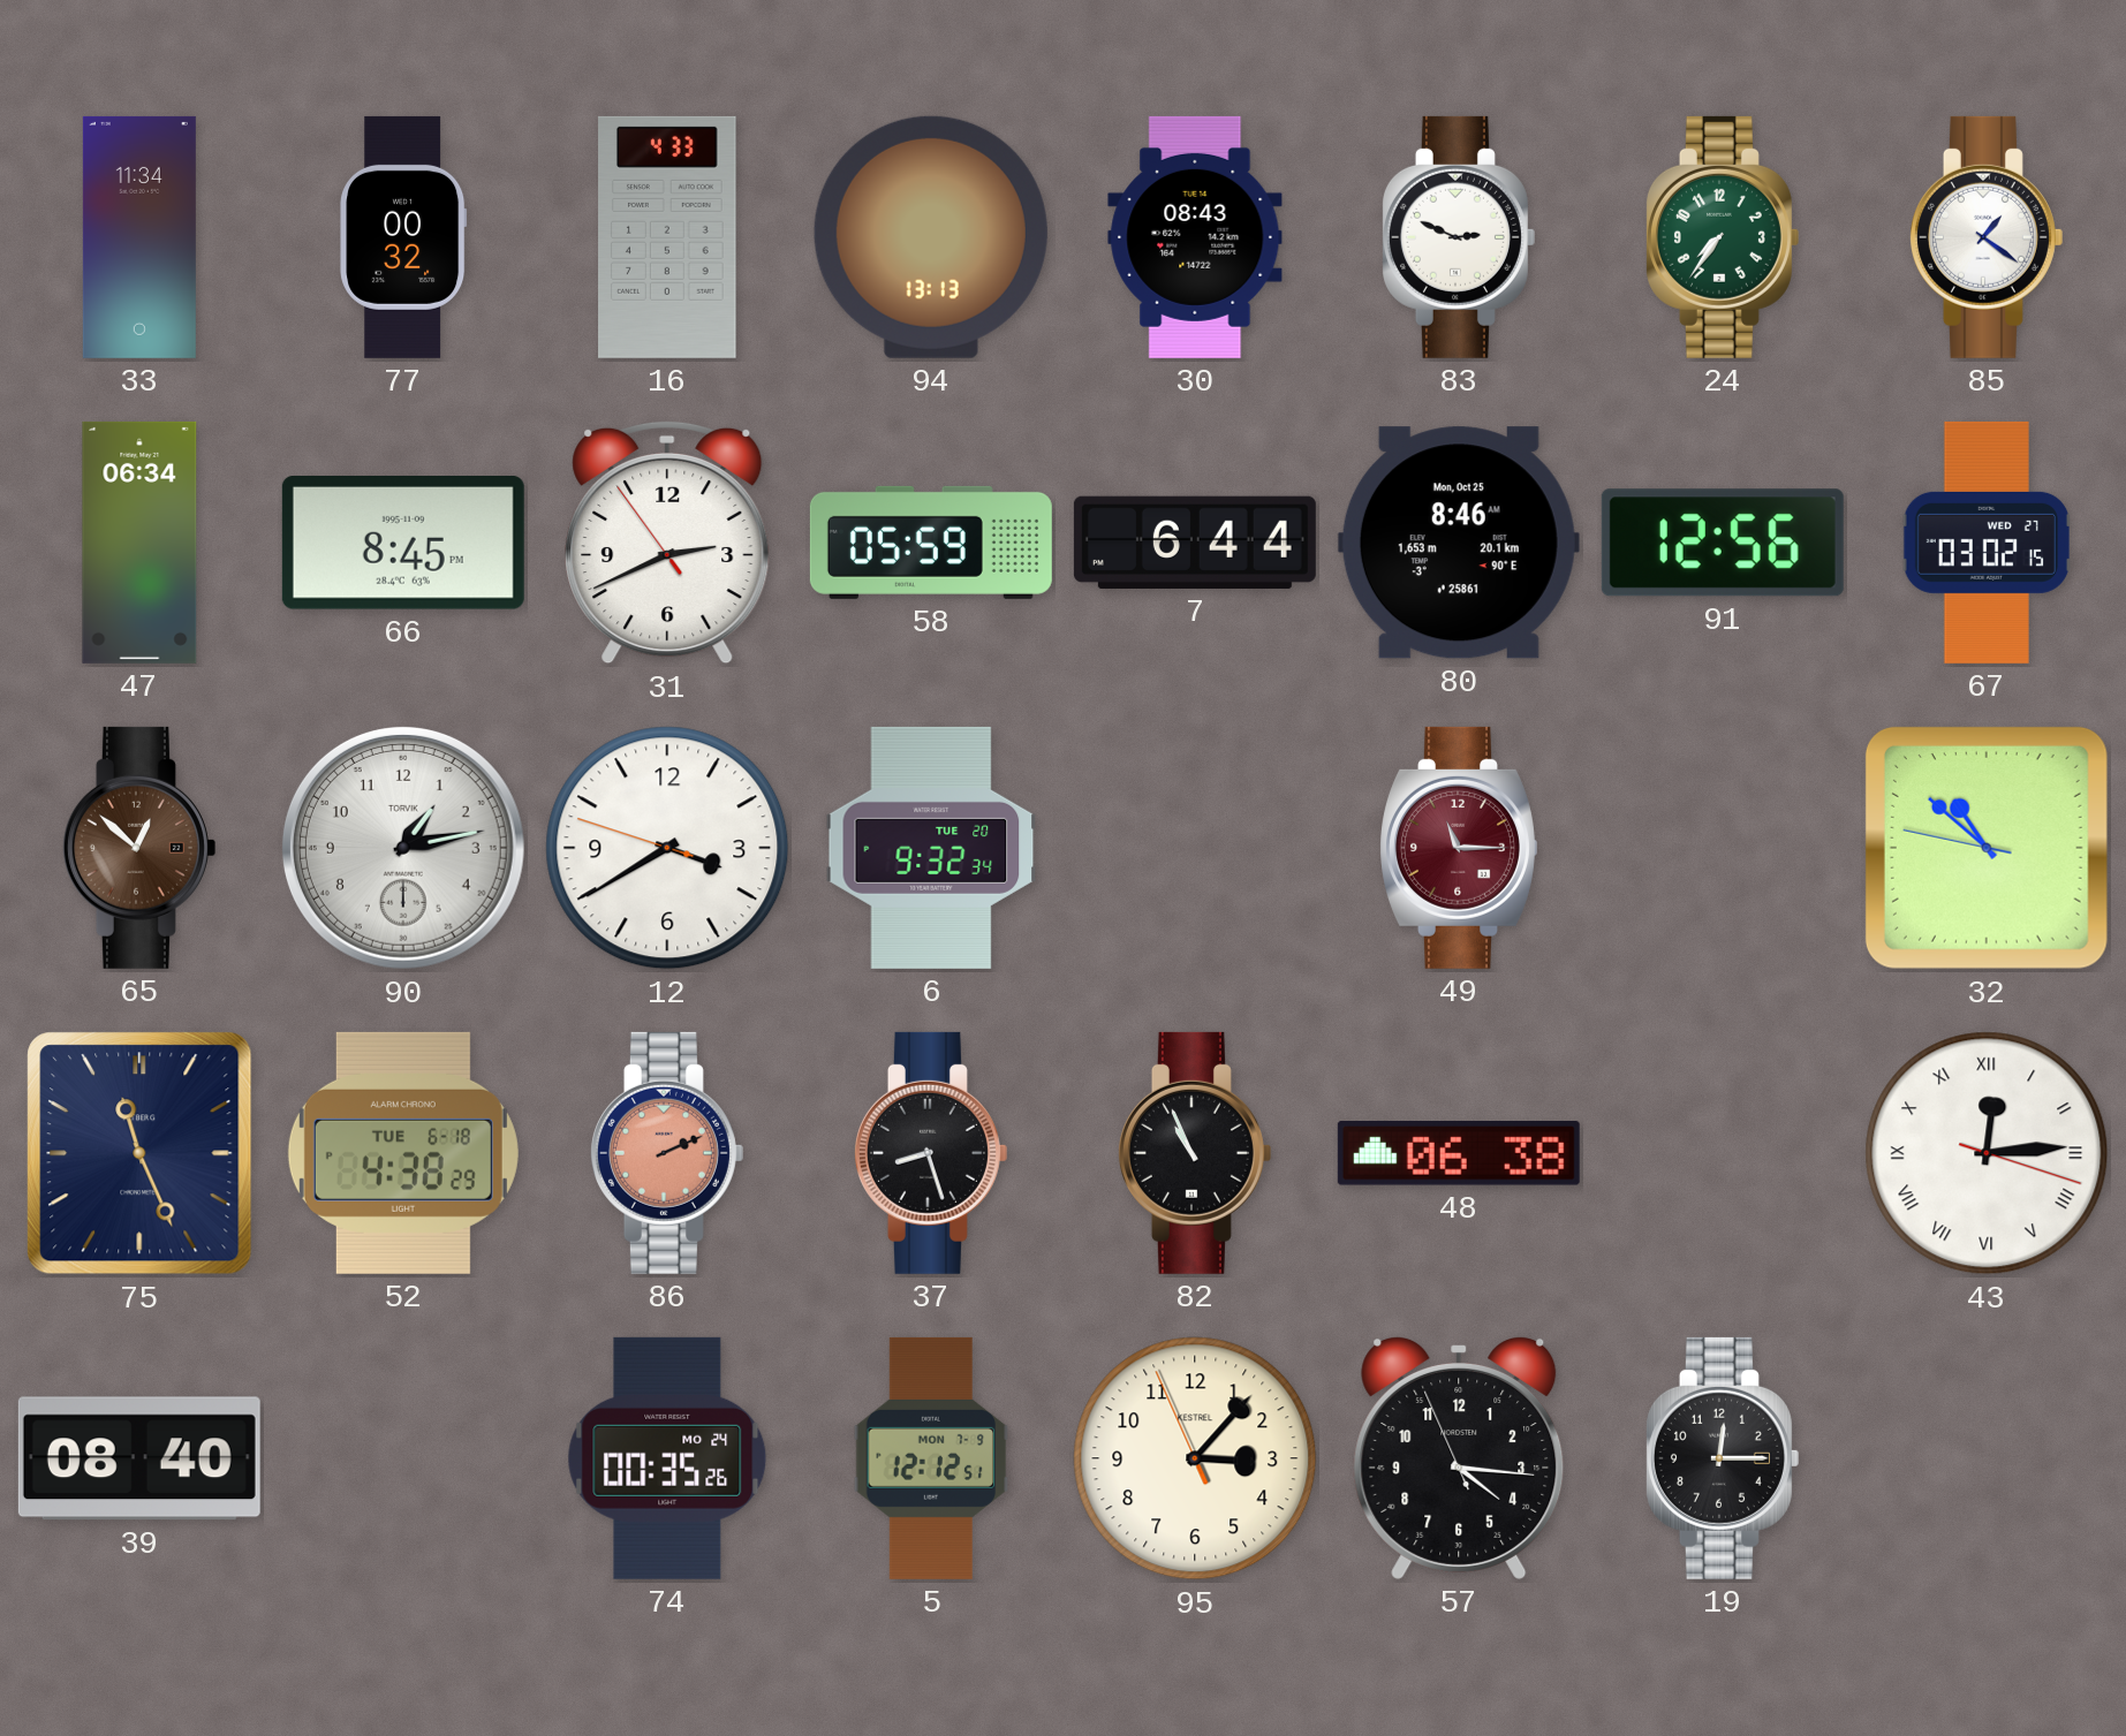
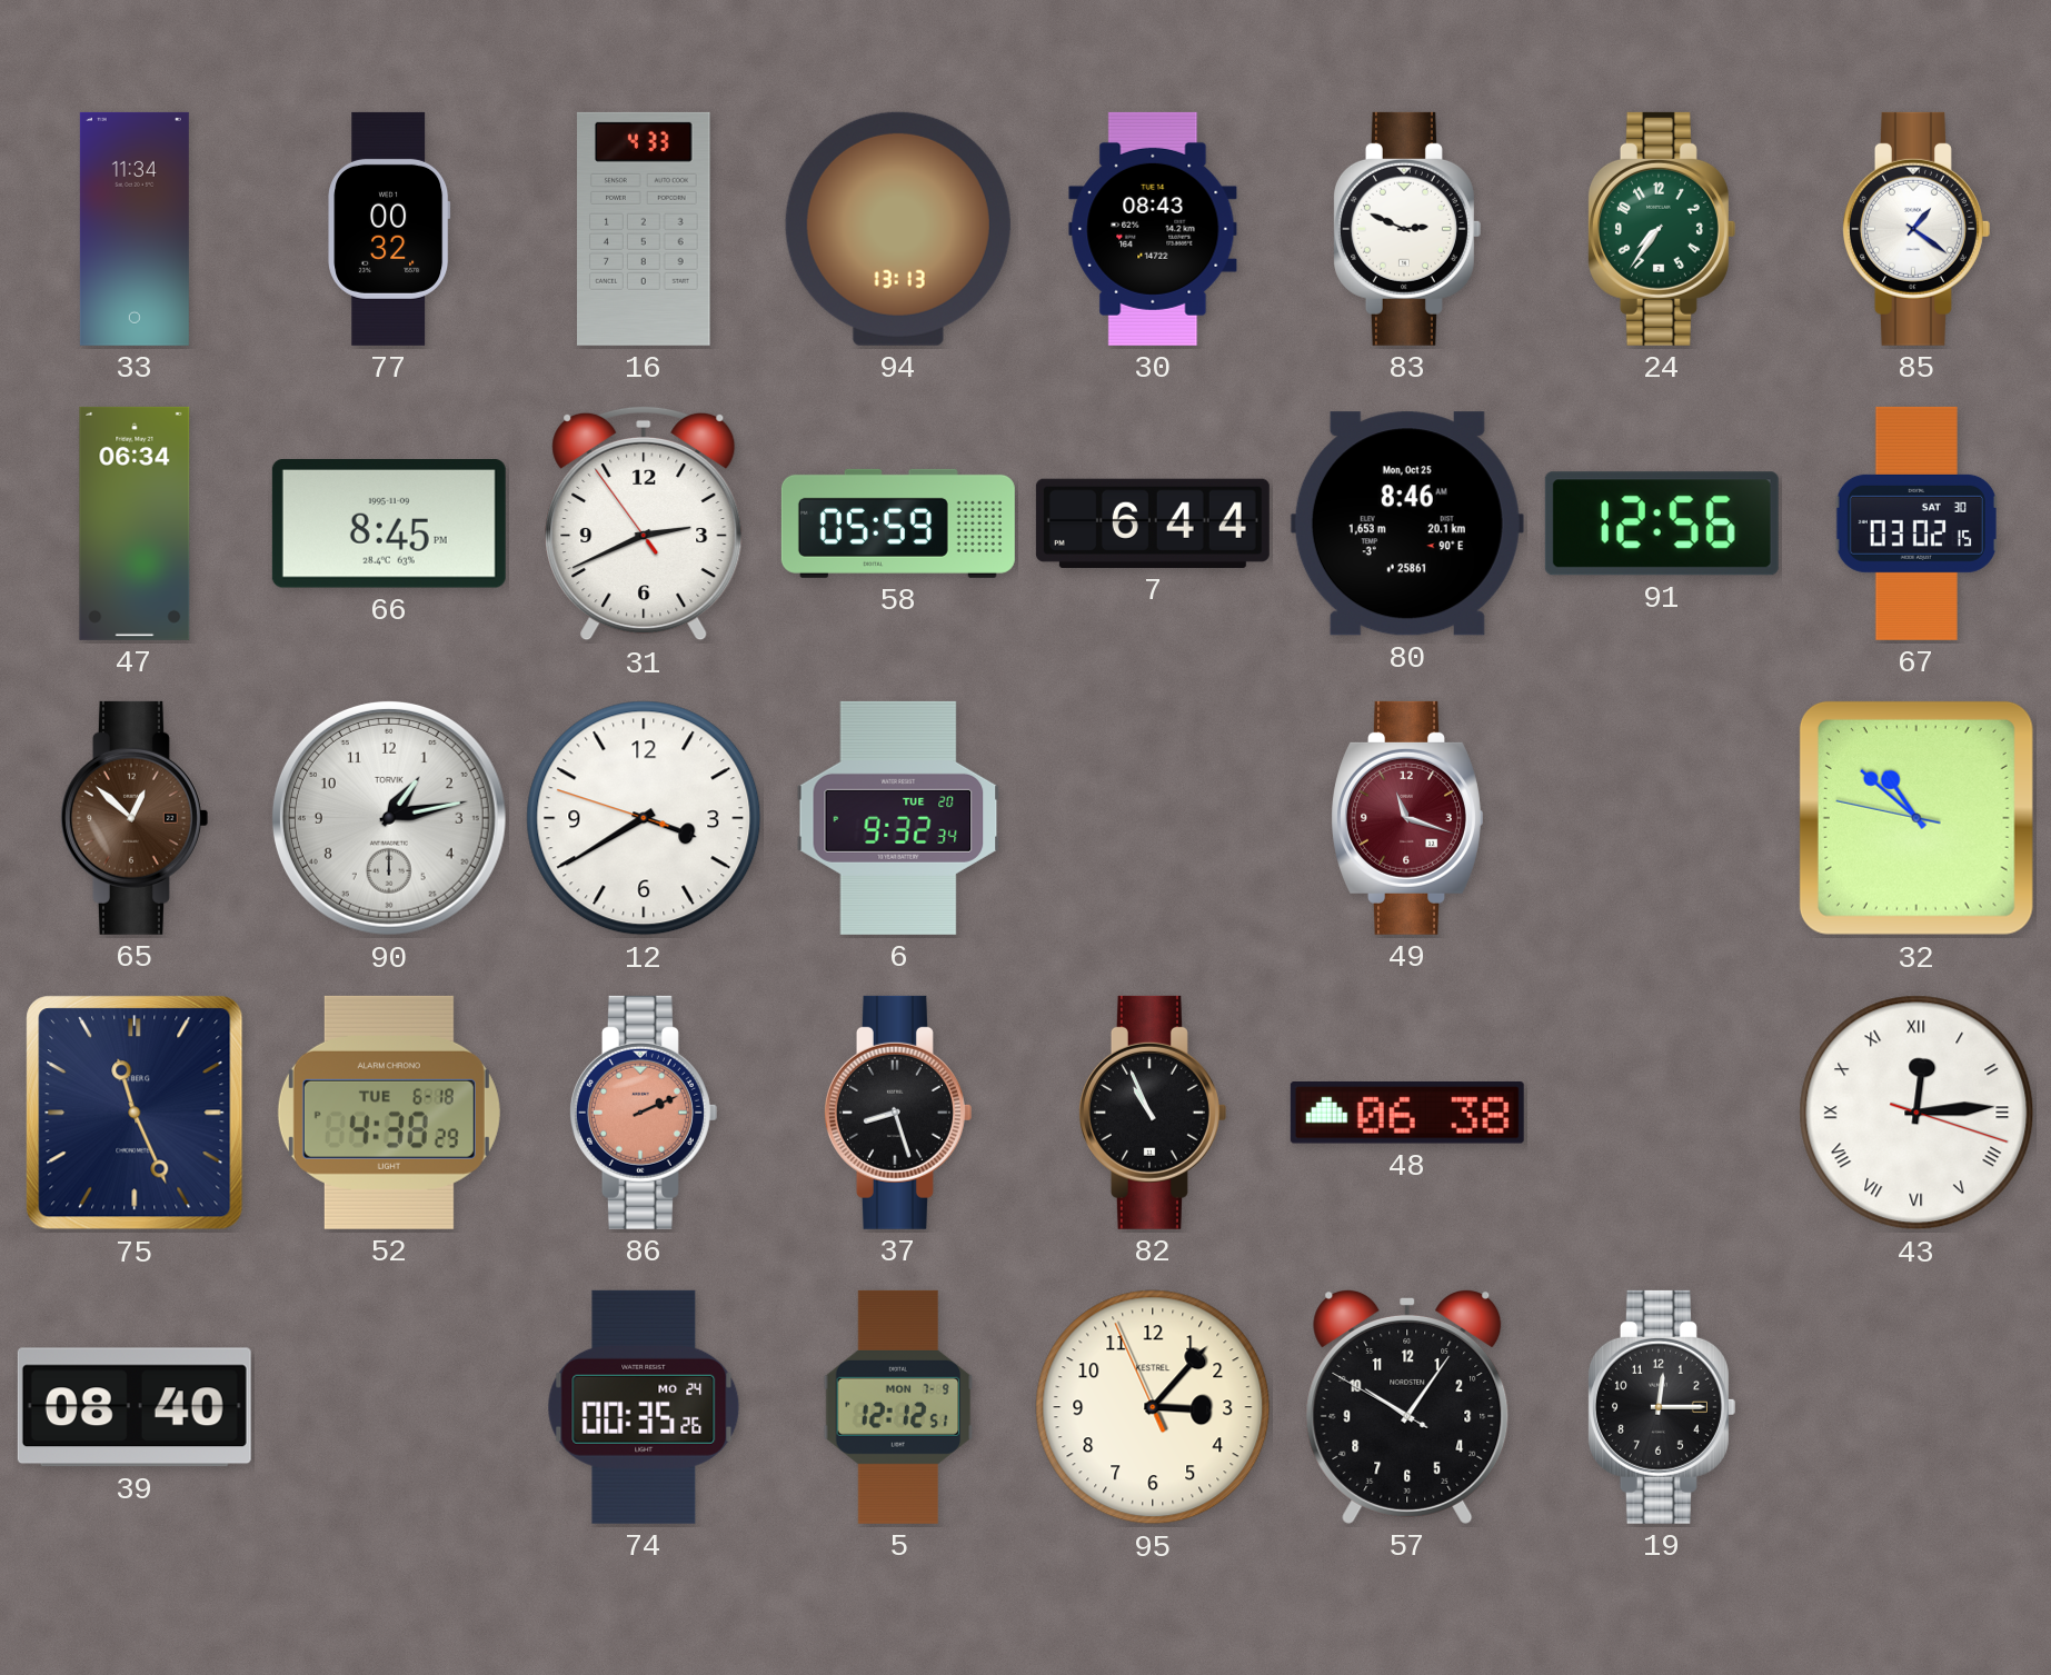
67 date: WED 27 -> SAT 30
49: 11:15 -> 11:18
57: 4:15 -> 10:05
